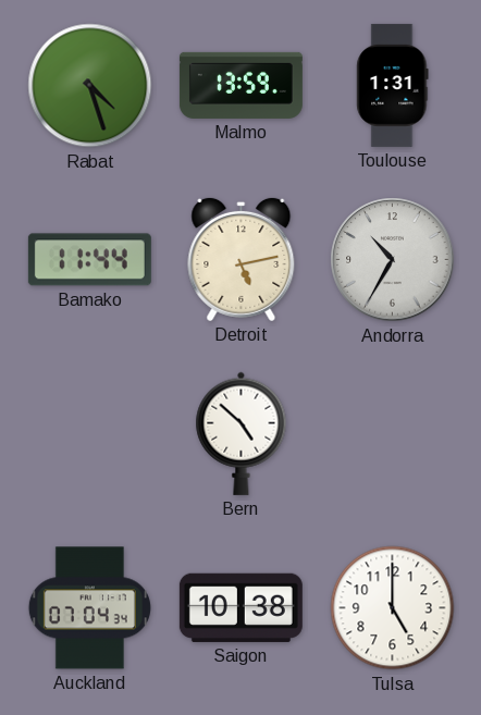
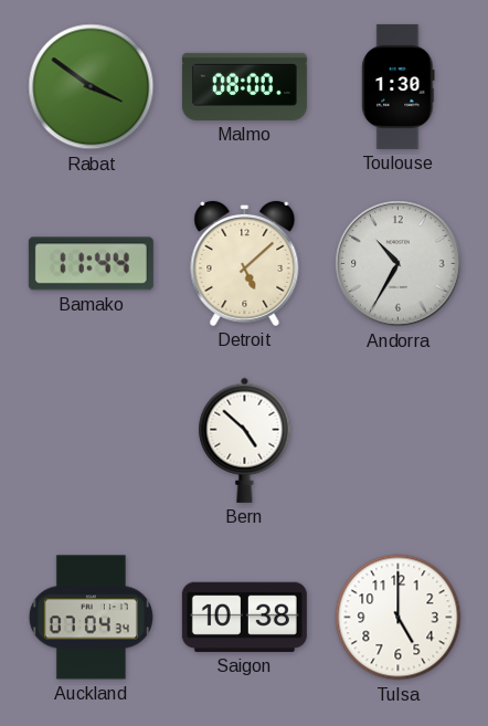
Rabat: 4:27 -> 3:51
Malmo: 13:59 -> 08:00
Toulouse: 1:31 -> 1:30
Detroit: 5:13 -> 5:08
